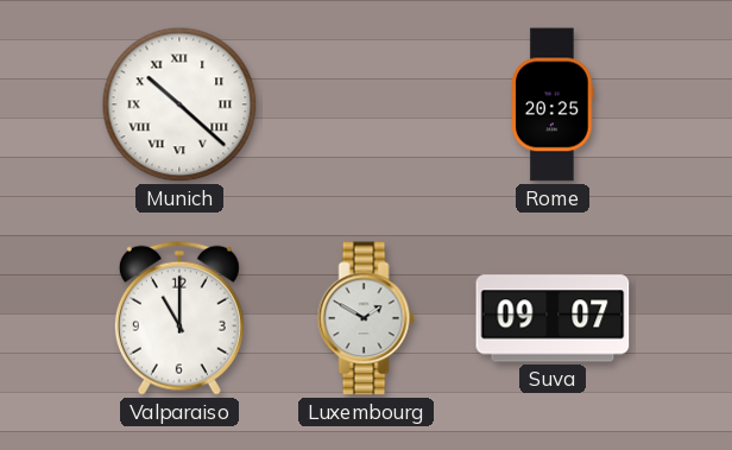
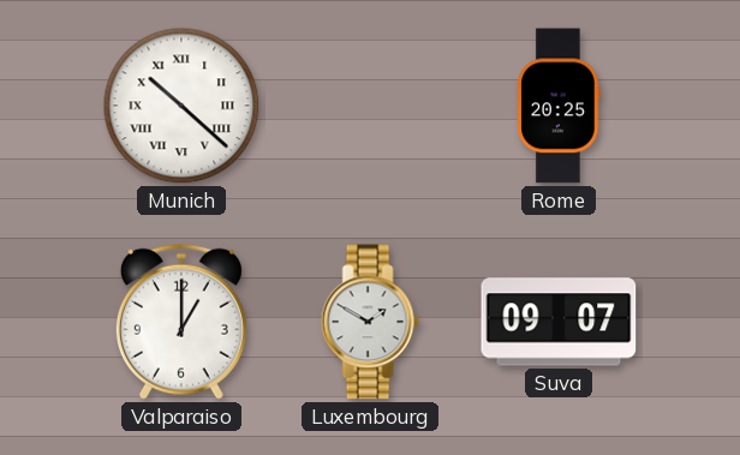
Valparaiso: 11:00 -> 1:00
